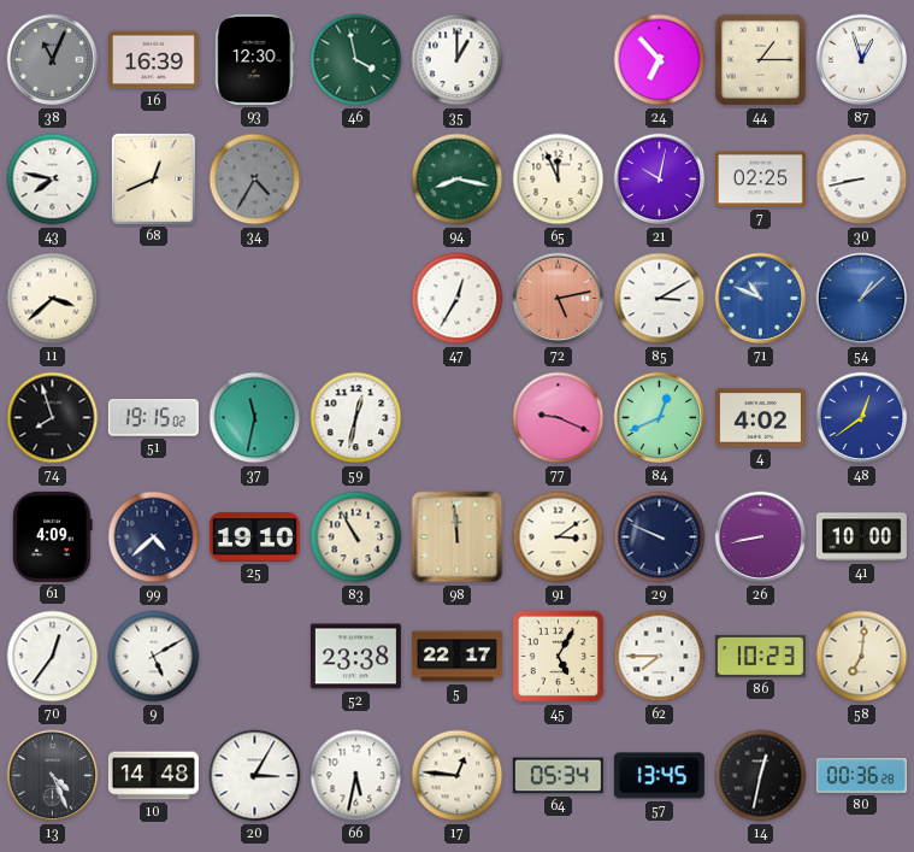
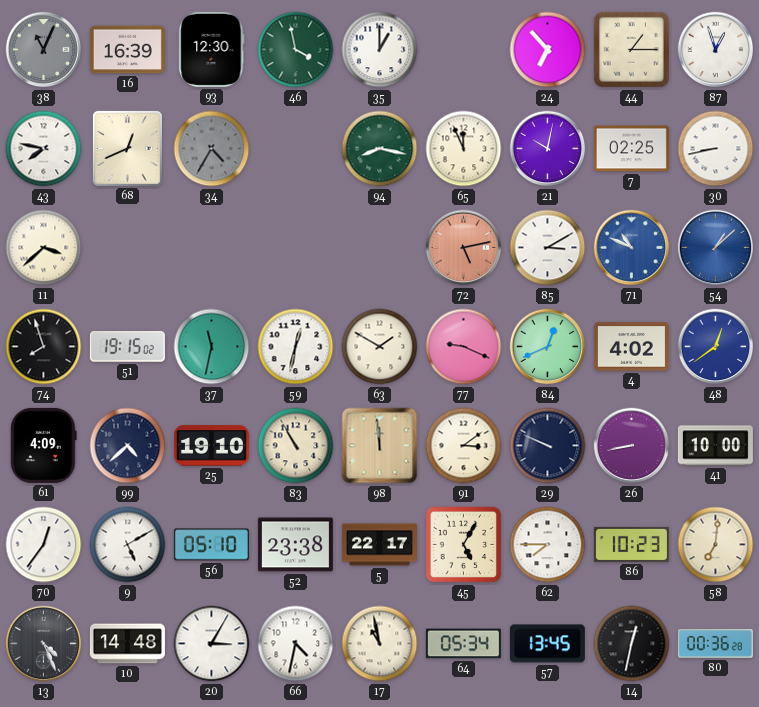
47: 12:35 -> none
63: none -> 1:50
56: none -> 05:10
66: 5:32 -> 4:32
17: 12:46 -> 10:58
